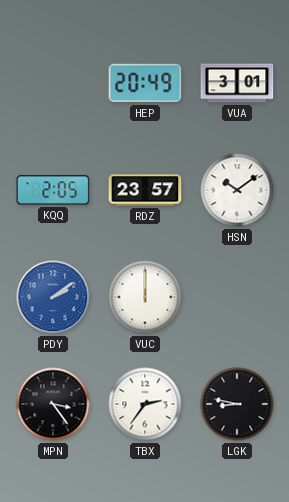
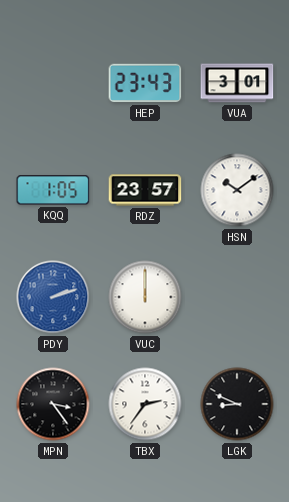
HEP: 20:49 -> 23:43
KQQ: 2:05 -> 1:05
PDY: 2:09 -> 2:12
LGK: 8:47 -> 8:49
